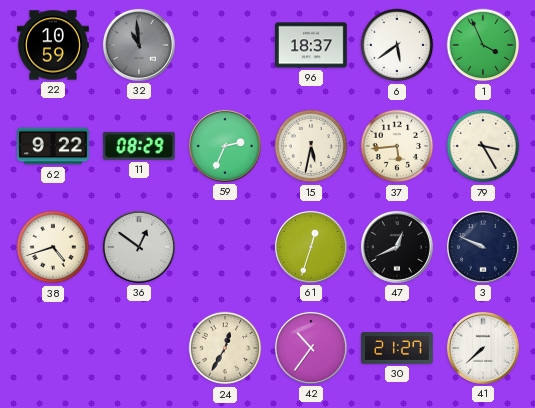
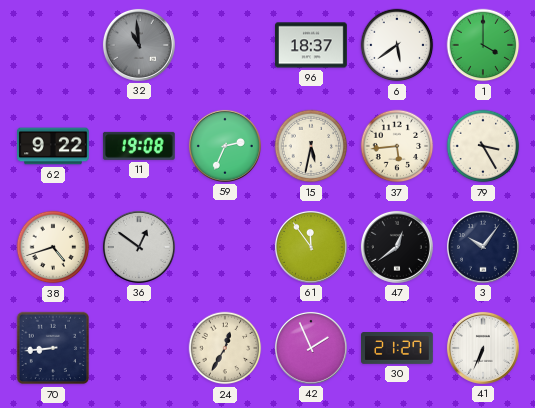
22: 10:59 -> none
1: 3:56 -> 4:00
11: 08:29 -> 19:08
61: 12:33 -> 11:54
47: 12:41 -> 12:39
3: 9:49 -> 10:06
70: none -> 8:44
42: 10:36 -> 1:56
41: 7:38 -> 6:34
